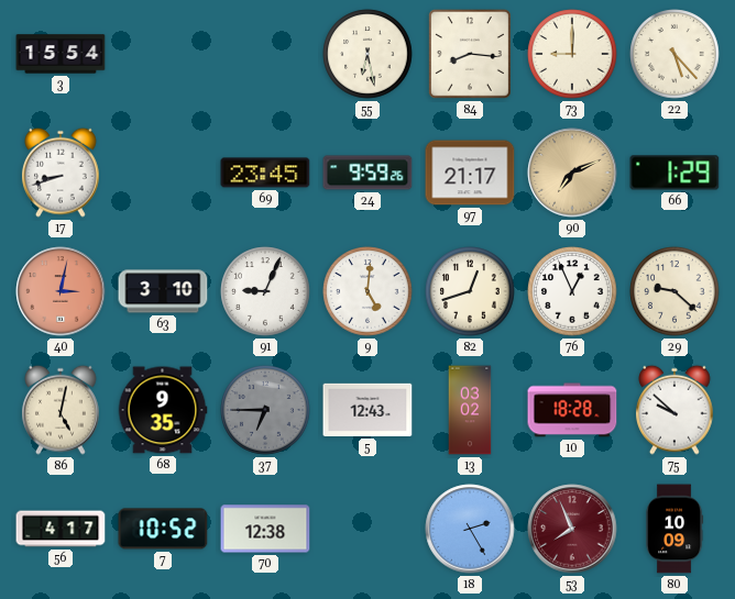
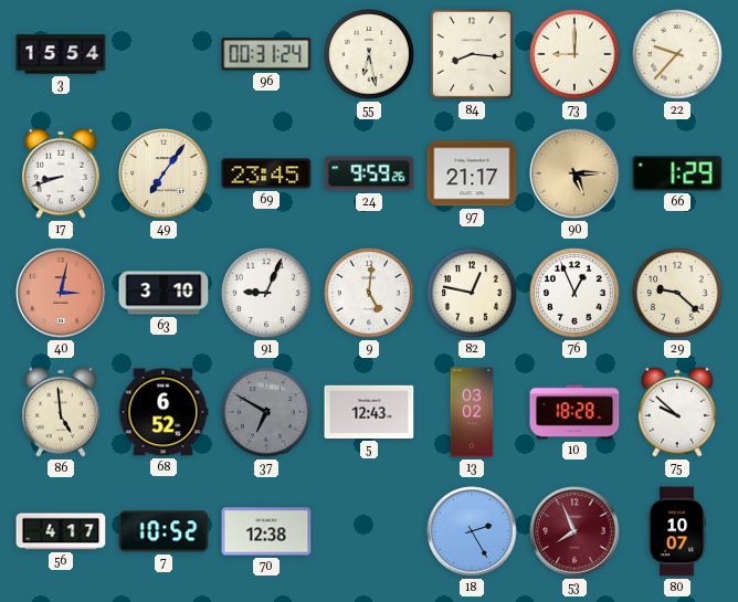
96: none -> 00:31
22: 5:23 -> 9:37
49: none -> 7:06
90: 7:11 -> 5:15
82: 12:42 -> 12:47
86: 5:02 -> 4:59
68: 9:35 -> 6:52
37: 6:45 -> 6:50
80: 10:09 -> 10:07
